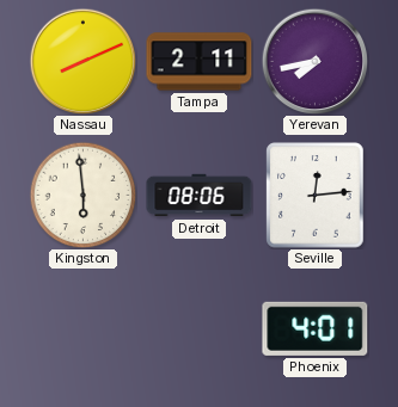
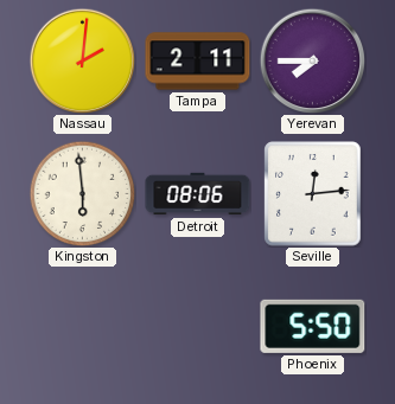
Nassau: 8:11 -> 2:01
Yerevan: 7:43 -> 7:45
Phoenix: 4:01 -> 5:50
